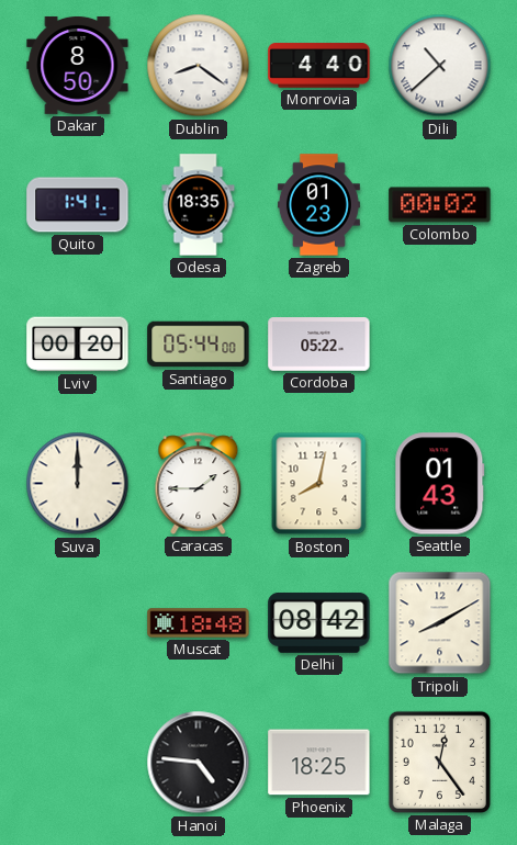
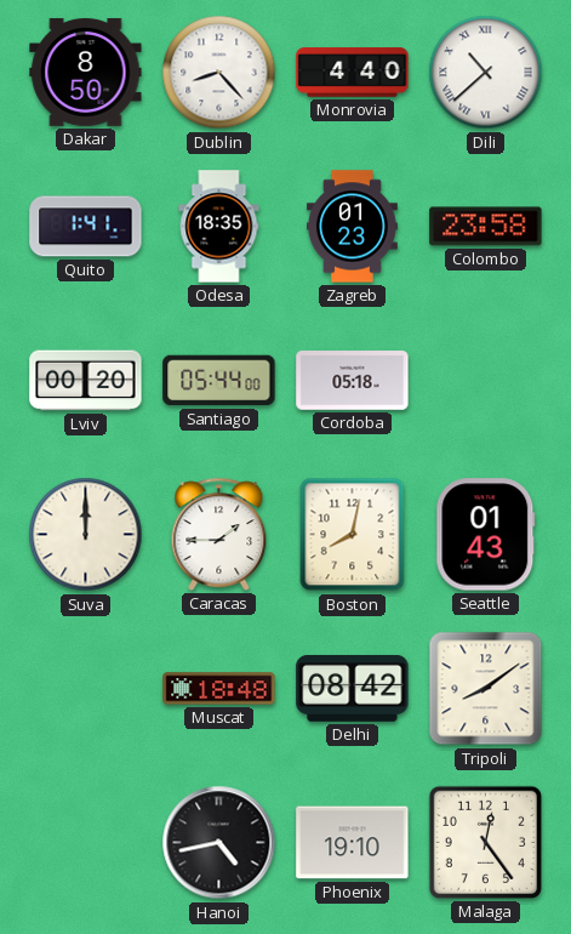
Dublin: 8:21 -> 8:23
Colombo: 00:02 -> 23:58
Cordoba: 05:22 -> 05:18
Tripoli: 8:10 -> 8:09
Hanoi: 4:46 -> 4:43
Phoenix: 18:25 -> 19:10
